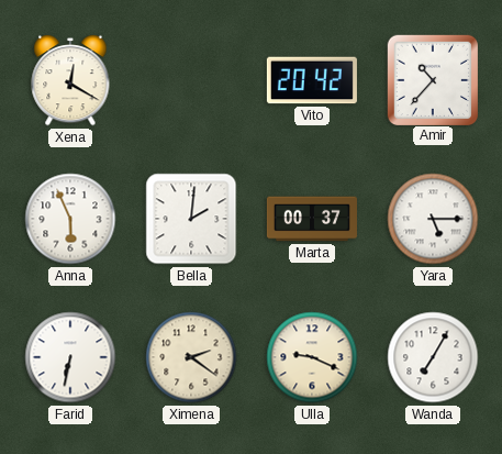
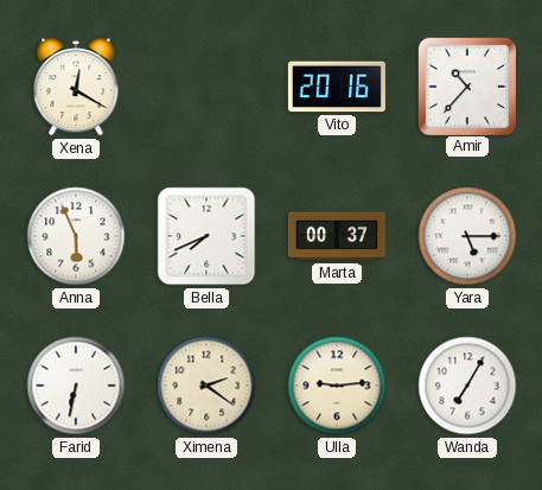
Vito: 20:42 -> 20:16
Bella: 2:01 -> 7:41
Ulla: 9:19 -> 9:14
